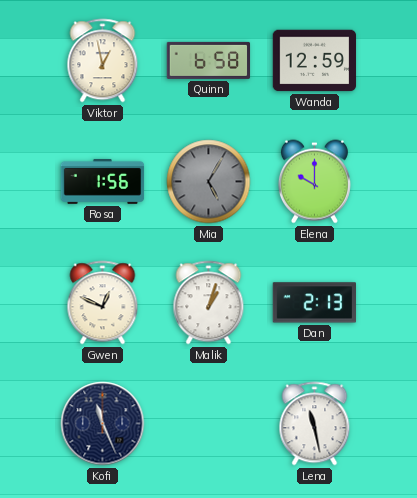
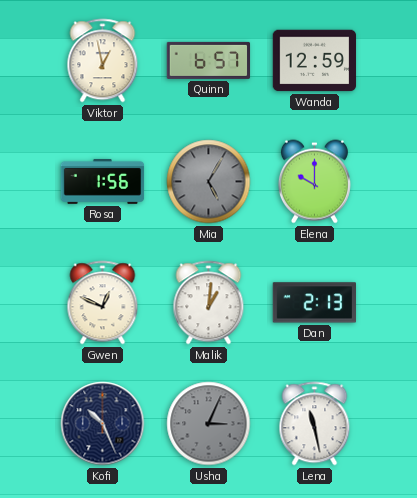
Quinn: 6:58 -> 6:57
Malik: 1:03 -> 1:01
Kofi: 11:26 -> 10:26
Usha: none -> 3:04
